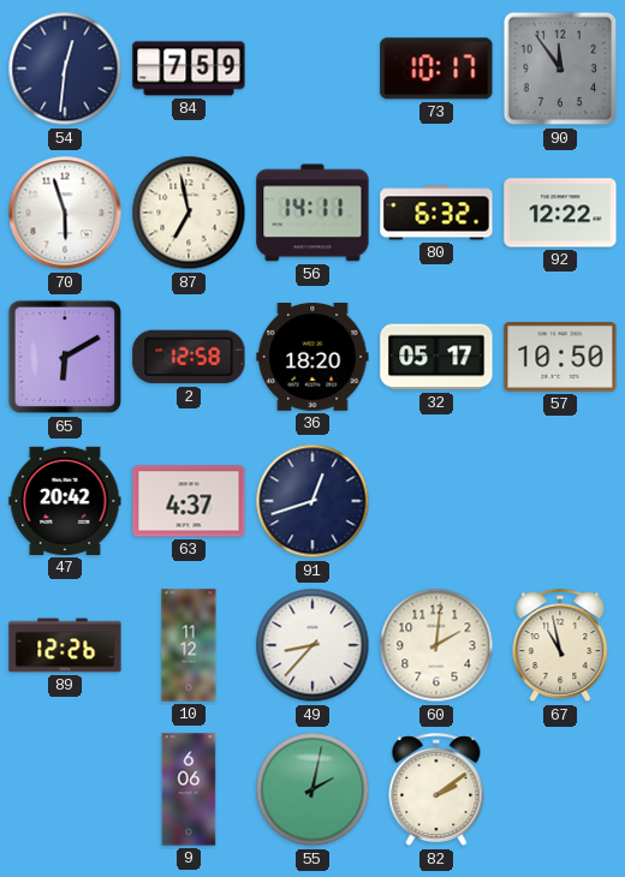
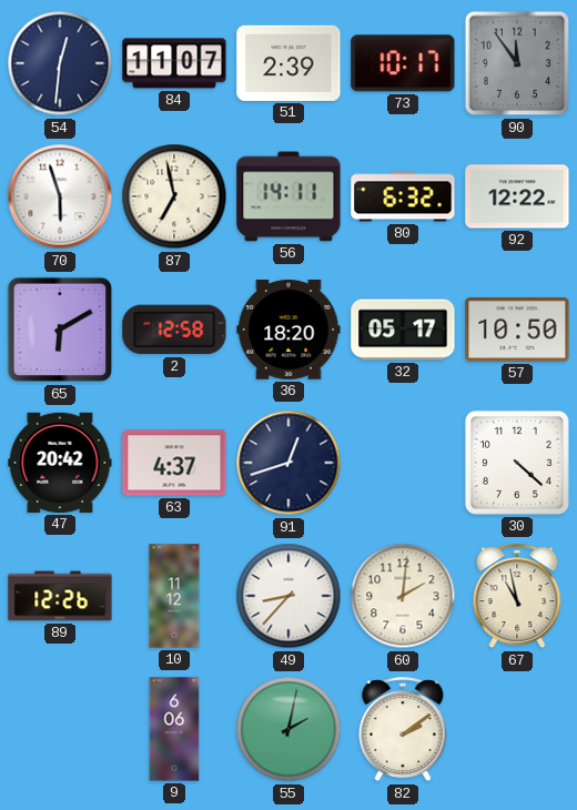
84: 7:59 -> 11:07
51: none -> 2:39
30: none -> 4:22
